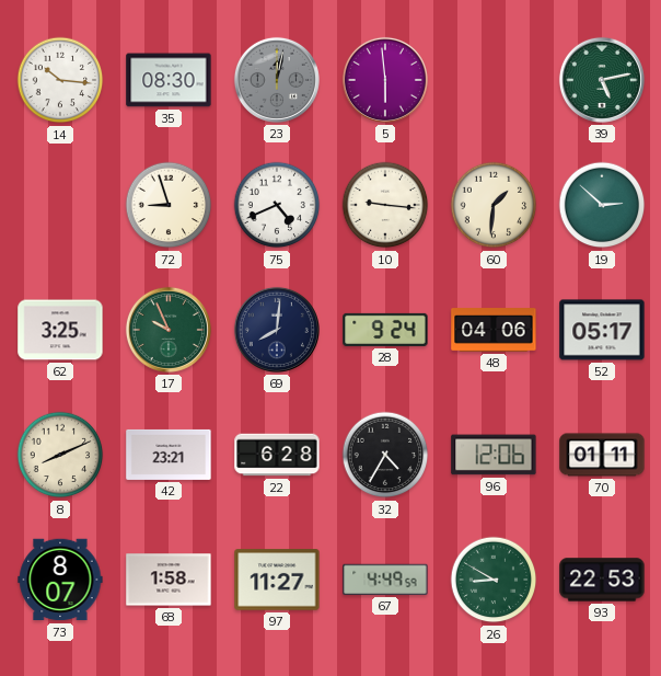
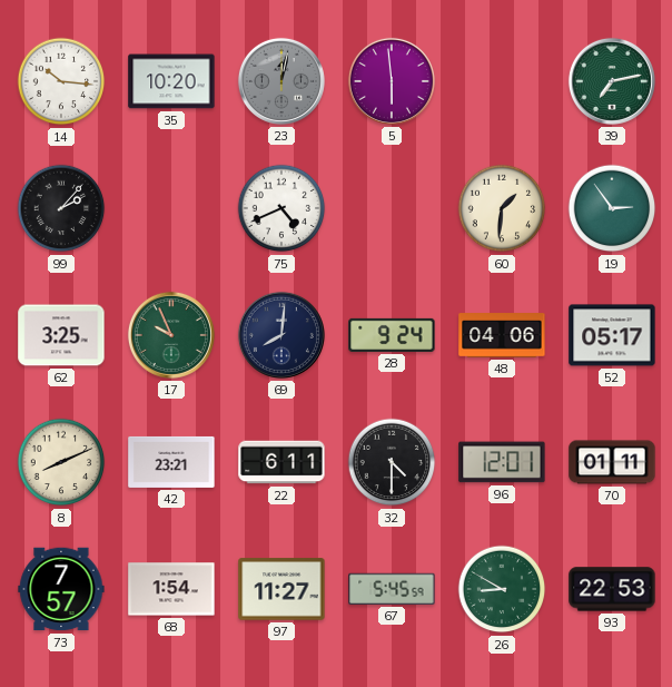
35: 08:30 -> 10:20
39: 5:13 -> 7:13
99: none -> 2:07
72: 8:57 -> none
10: 9:16 -> none
19: 2:52 -> 2:54
22: 6:28 -> 6:11
32: 4:35 -> 4:30
96: 12:06 -> 12:01
73: 8:07 -> 7:57
68: 1:58 -> 1:54
67: 4:49 -> 5:45
